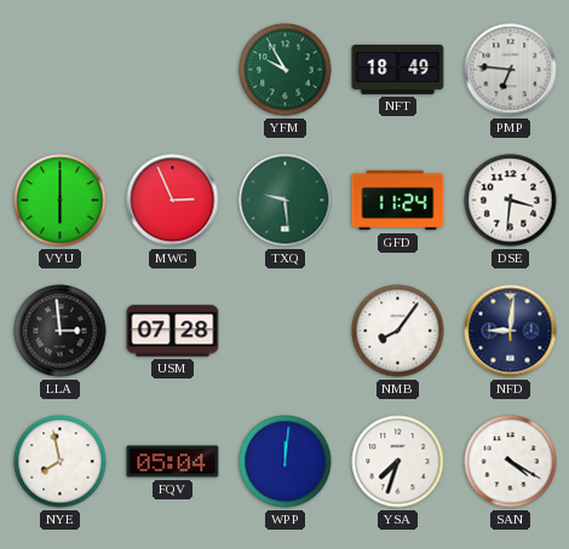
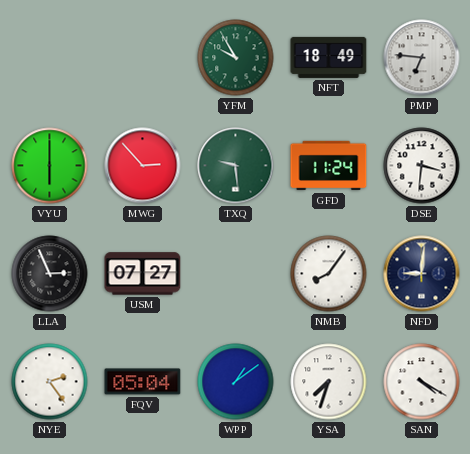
MWG: 2:56 -> 2:53
LLA: 2:59 -> 2:56
USM: 07:28 -> 07:27
NYE: 7:58 -> 2:24
WPP: 12:01 -> 1:09
